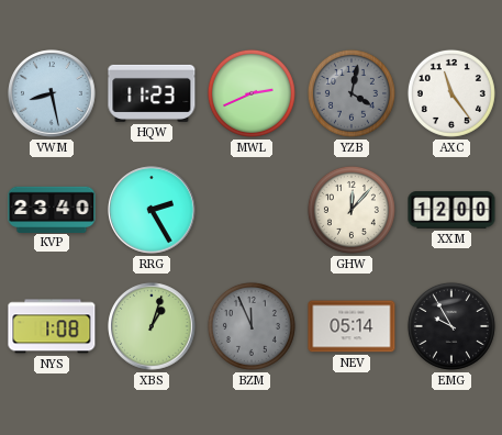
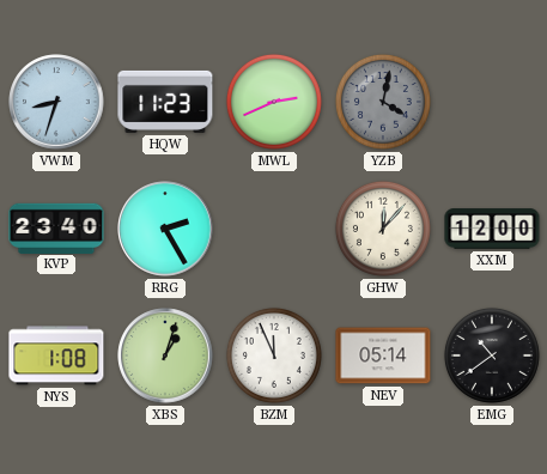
VWM: 8:28 -> 8:33
AXC: 11:24 -> none
BZM dial: grey -> white
EMG: 9:55 -> 10:39
